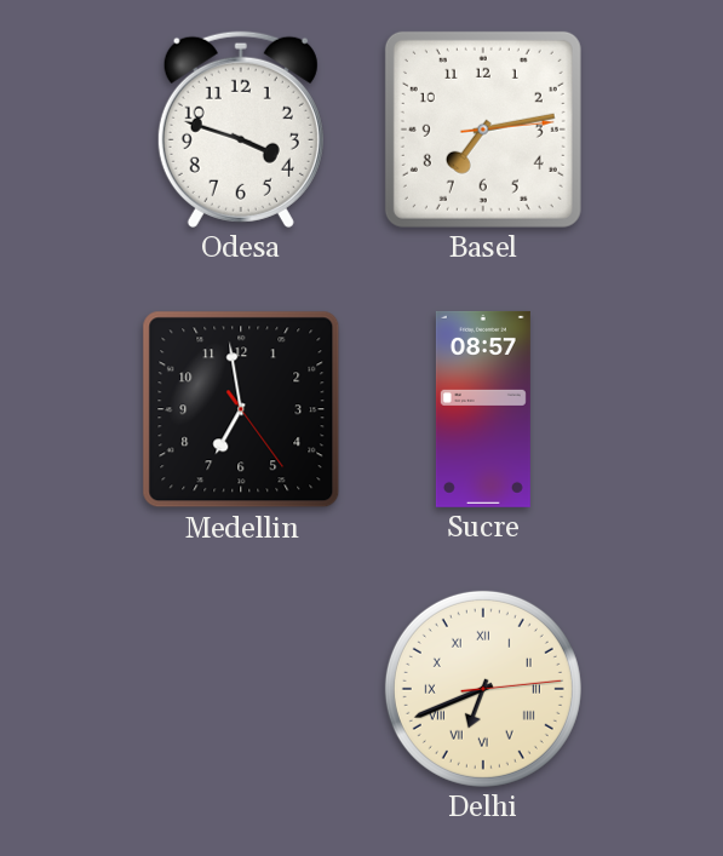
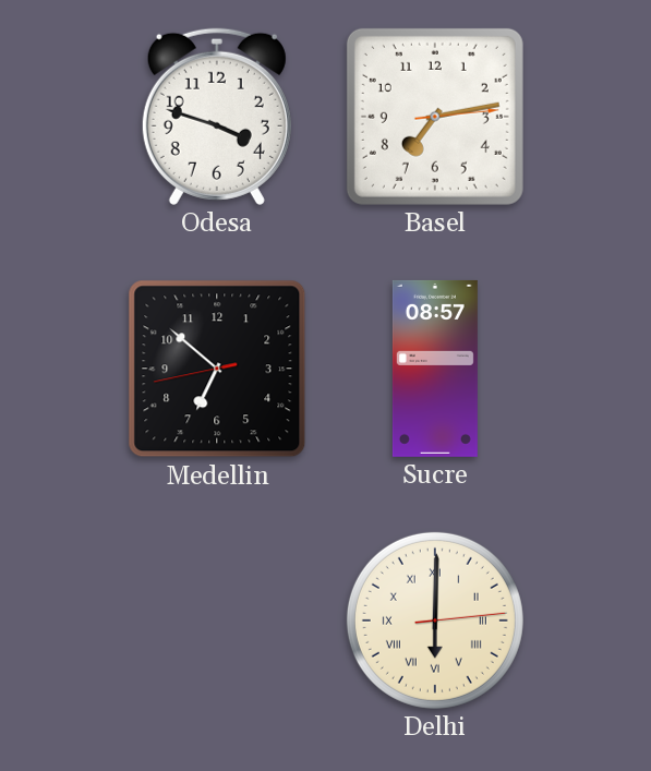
Medellin: 6:58 -> 6:51
Delhi: 6:41 -> 6:00
